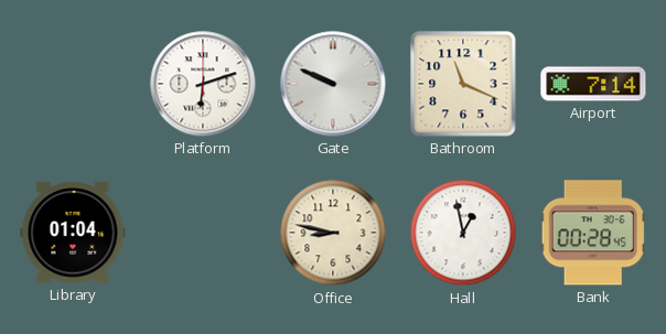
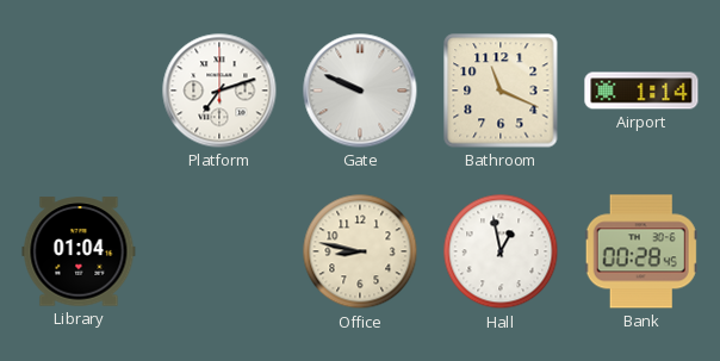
Platform: 6:12 -> 7:12
Airport: 7:14 -> 1:14
